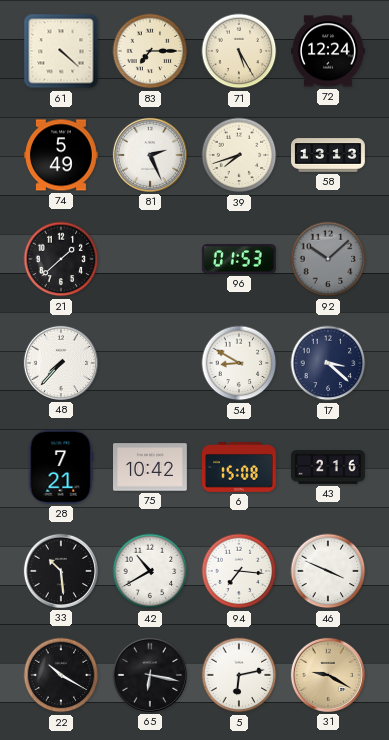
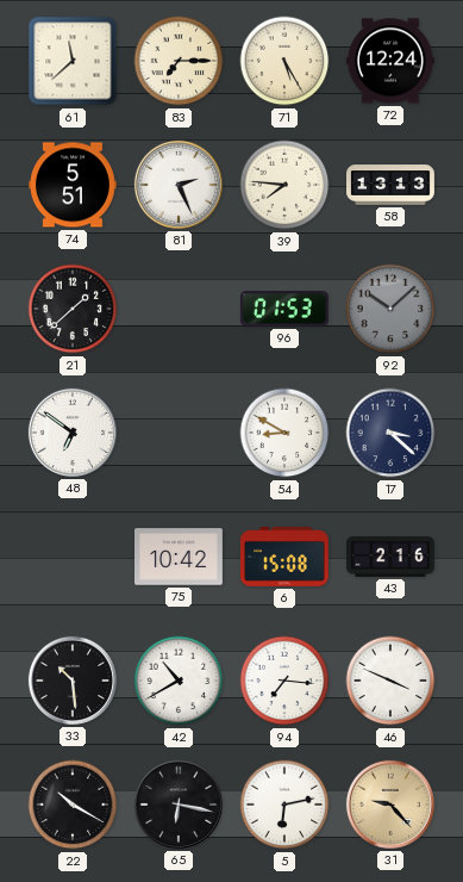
61: 4:22 -> 11:38
74: 5:49 -> 5:51
39: 7:42 -> 7:46
48: 7:37 -> 6:51
28: 7:21 -> none
31: 9:20 -> 9:23
